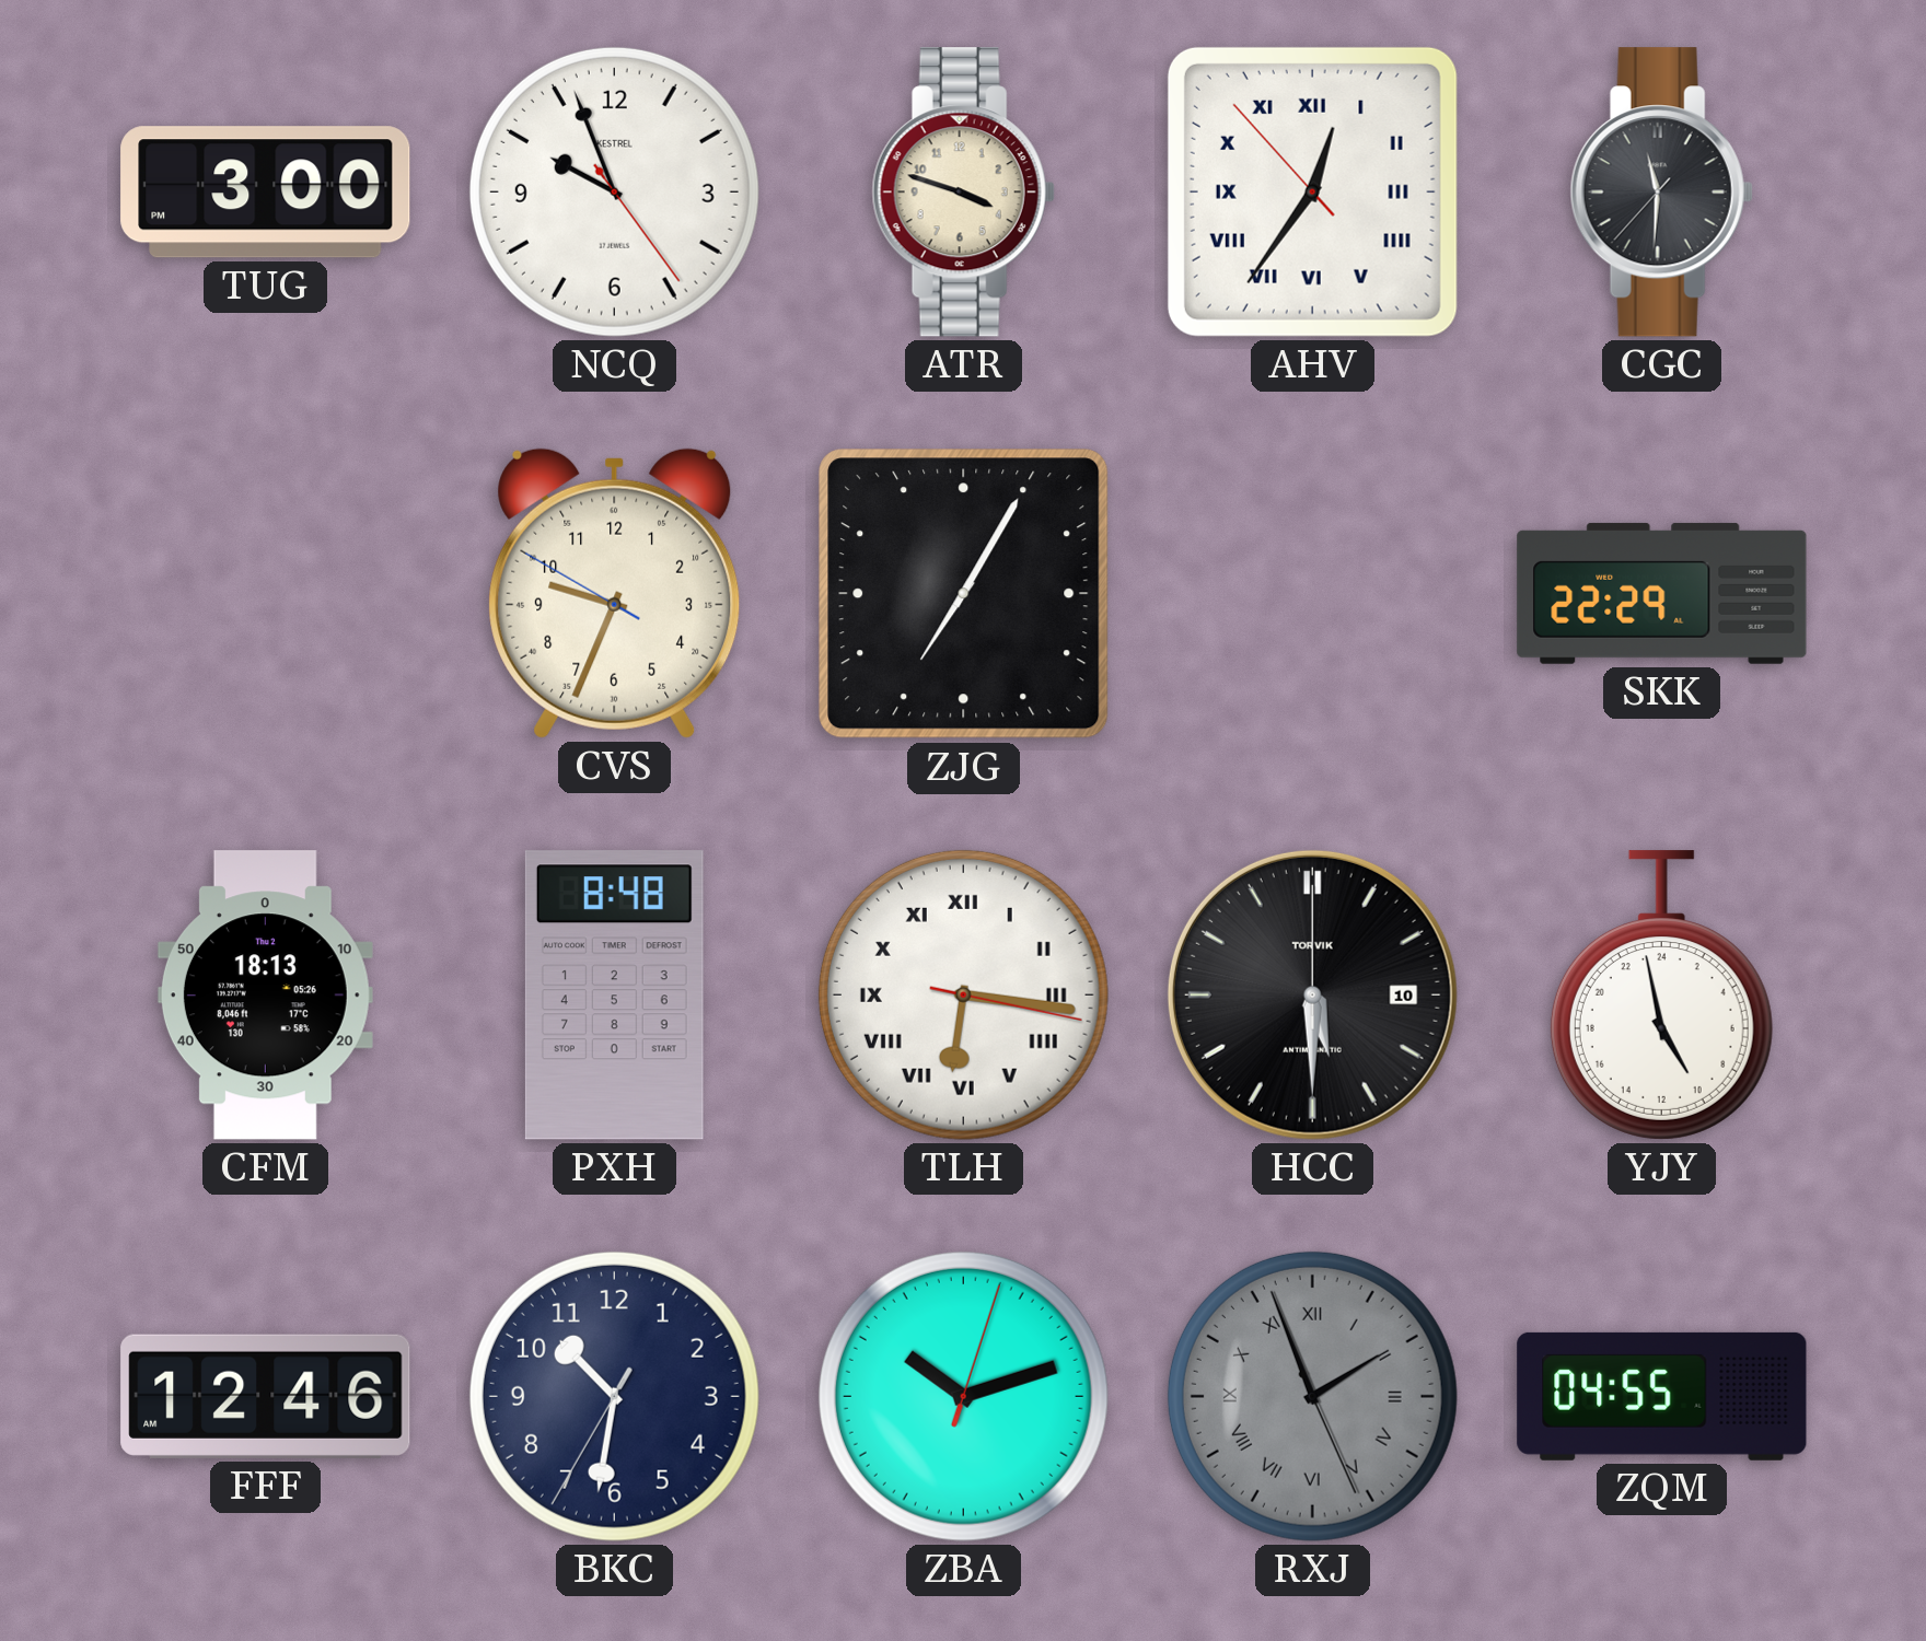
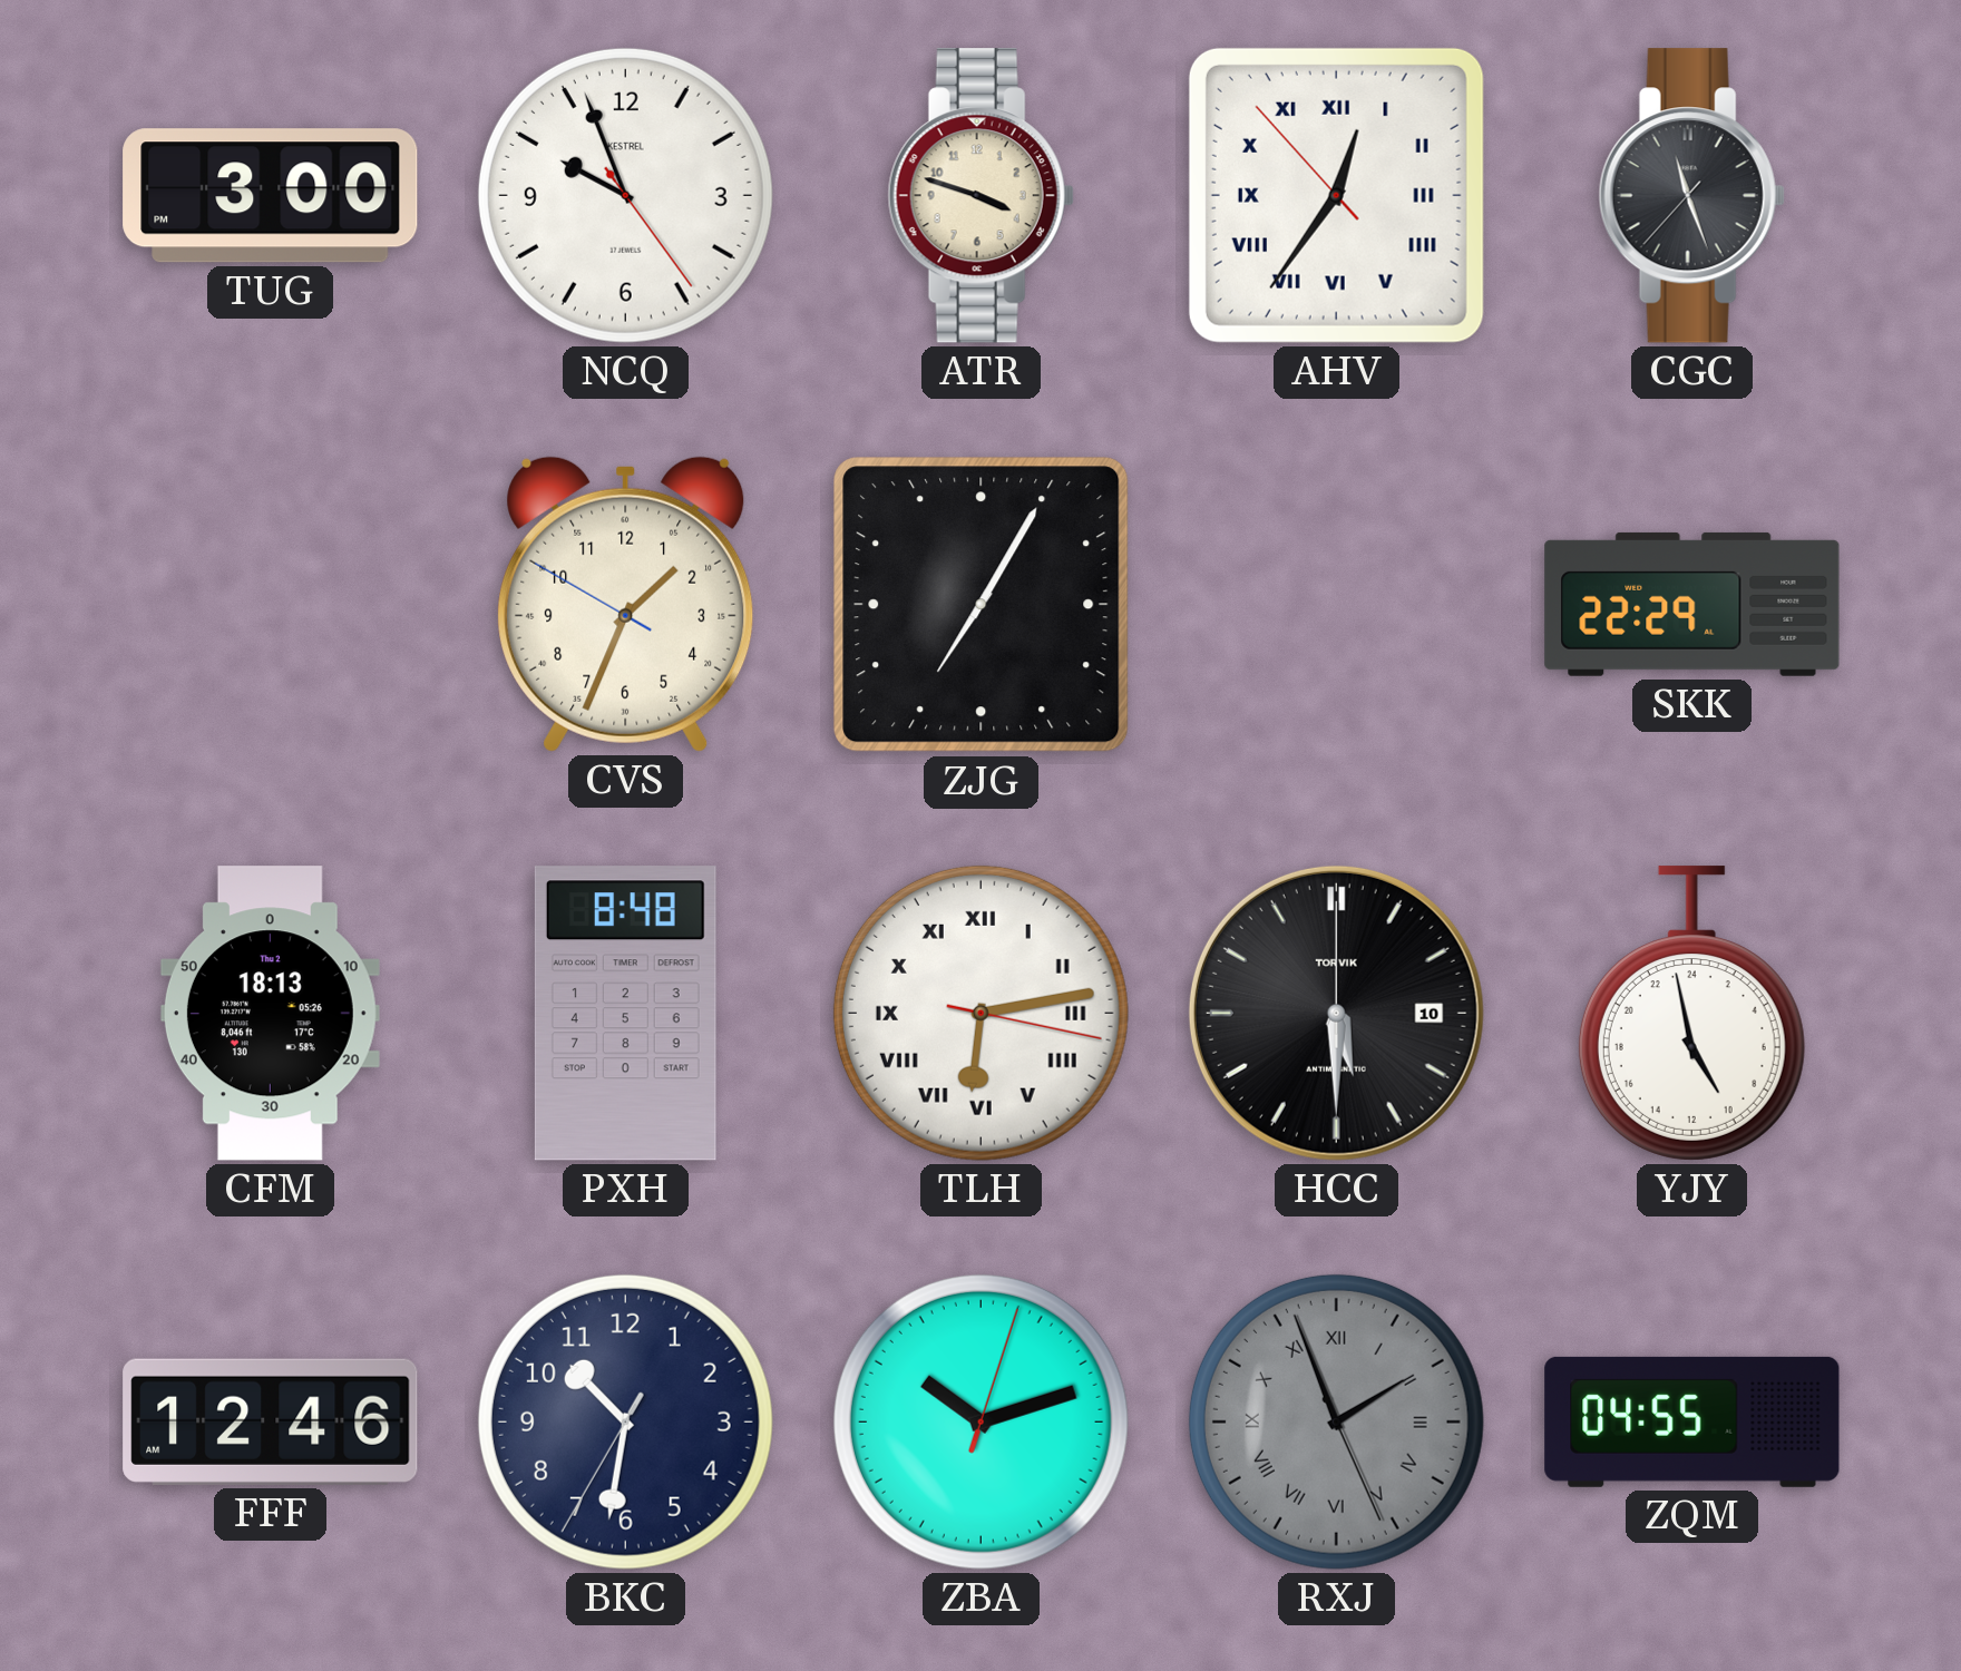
CGC: 11:30 -> 11:26
CVS: 9:33 -> 1:33
TLH: 6:16 -> 6:13
